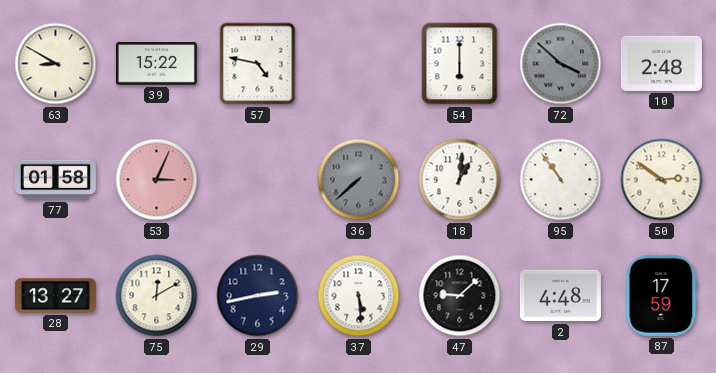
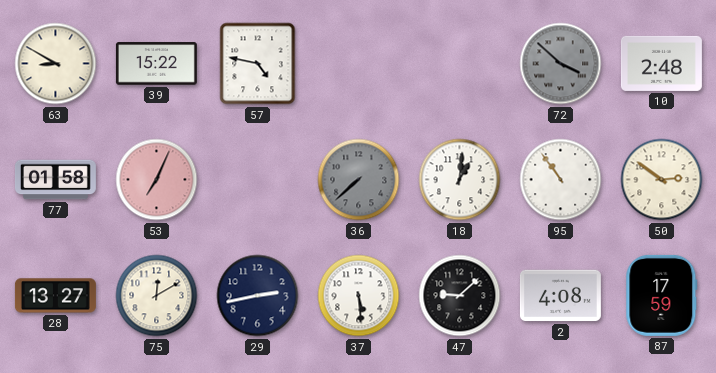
54: 6:00 -> none
53: 3:04 -> 7:04
2: 4:48 -> 4:08
